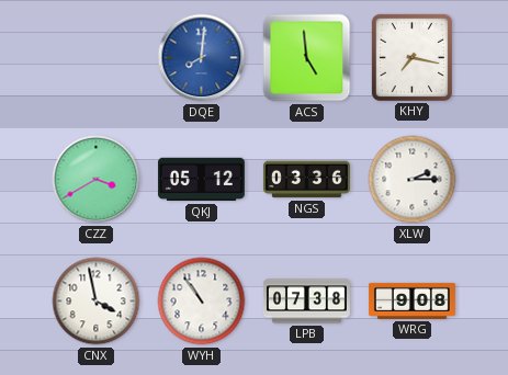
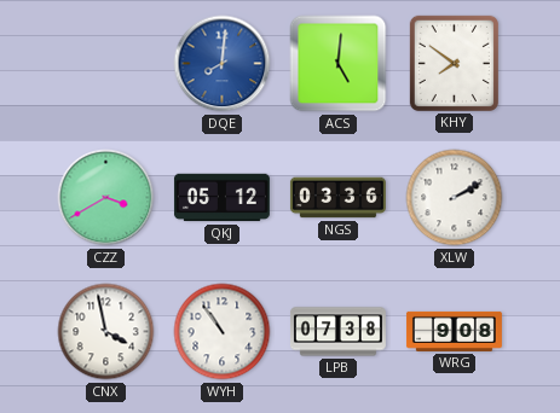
ACS: 4:59 -> 5:01
KHY: 7:17 -> 7:51
XLW: 2:15 -> 2:10
